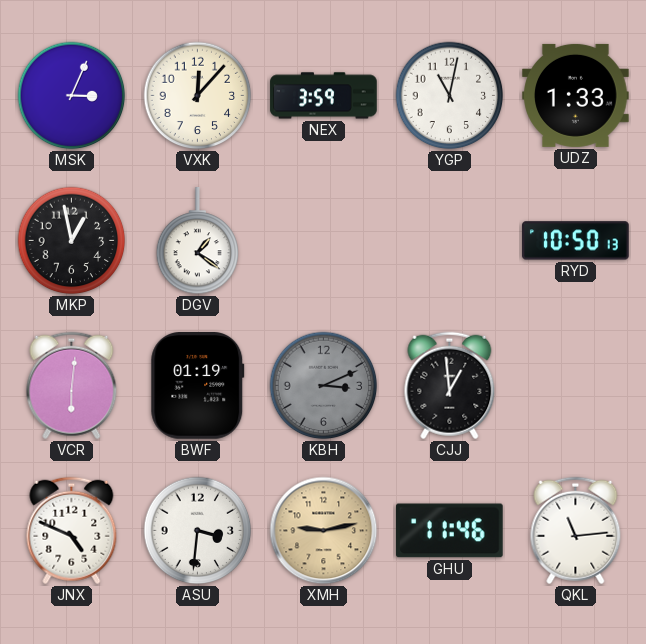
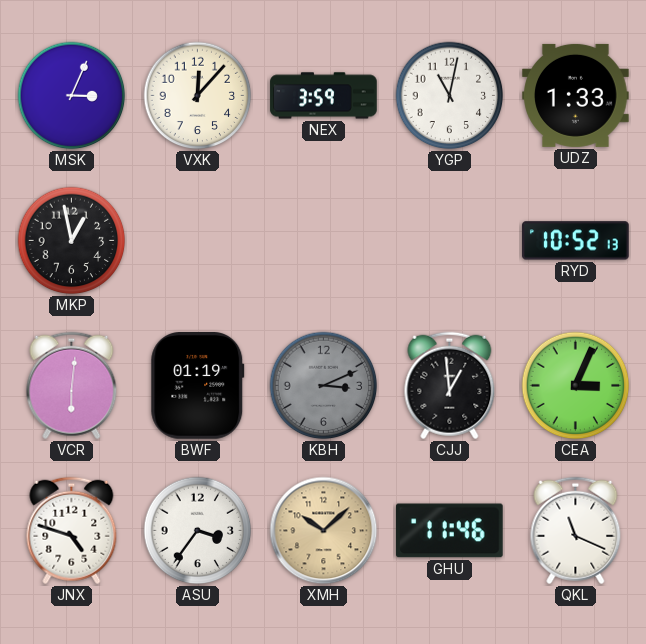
DGV: 1:21 -> none
RYD: 10:50 -> 10:52
CEA: none -> 3:04
JNX: 4:49 -> 4:48
ASU: 3:31 -> 3:36
XMH: 9:13 -> 10:08
QKL: 11:14 -> 11:19
